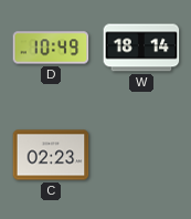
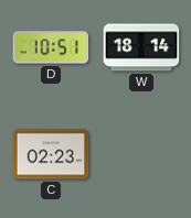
D: 10:49 -> 10:51
